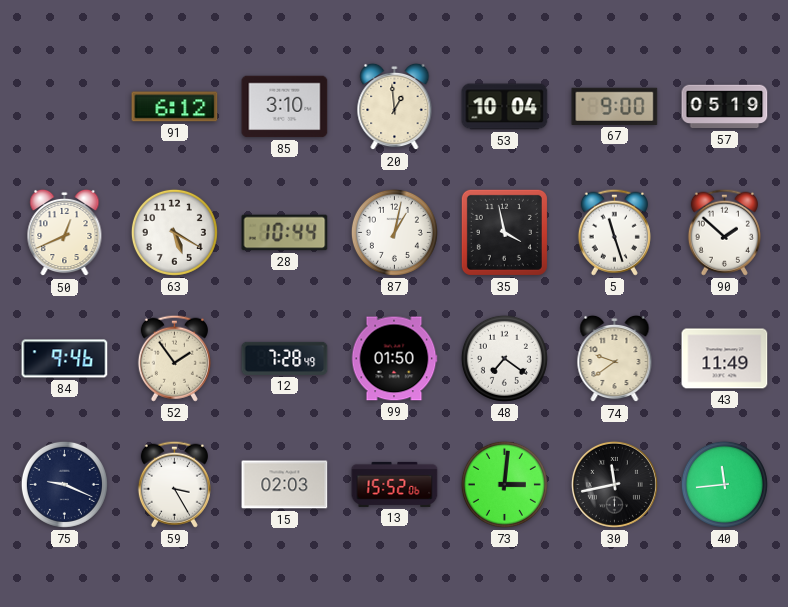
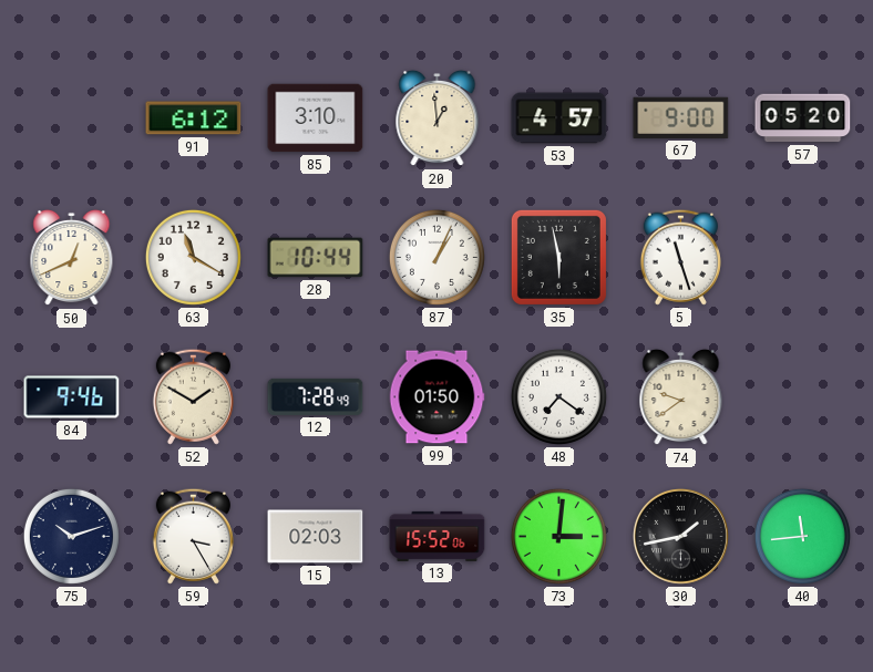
53: 10:04 -> 4:57
57: 05:19 -> 05:20
63: 5:20 -> 11:20
87: 1:02 -> 1:04
35: 3:58 -> 5:58
90: 1:52 -> none
52: 1:54 -> 1:50
43: 11:49 -> none
75: 9:19 -> 10:12
30: 11:43 -> 1:43
